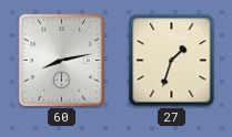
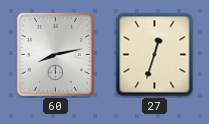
27: 1:33 -> 12:33
